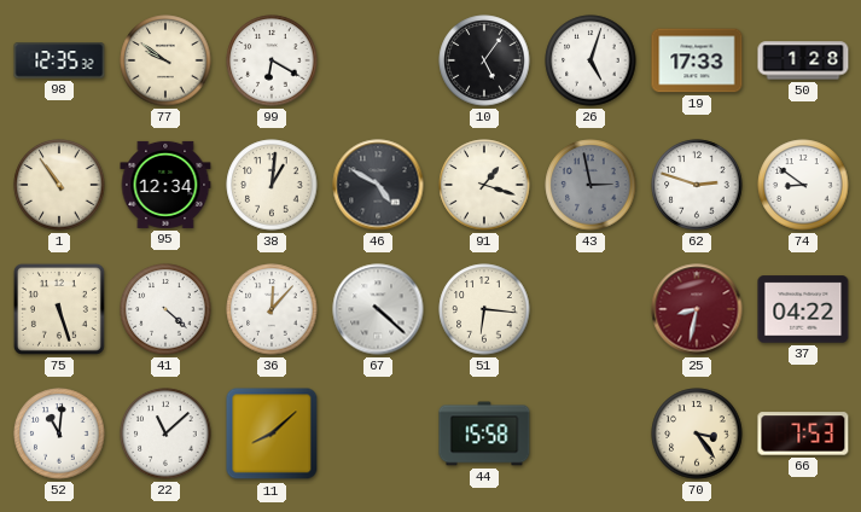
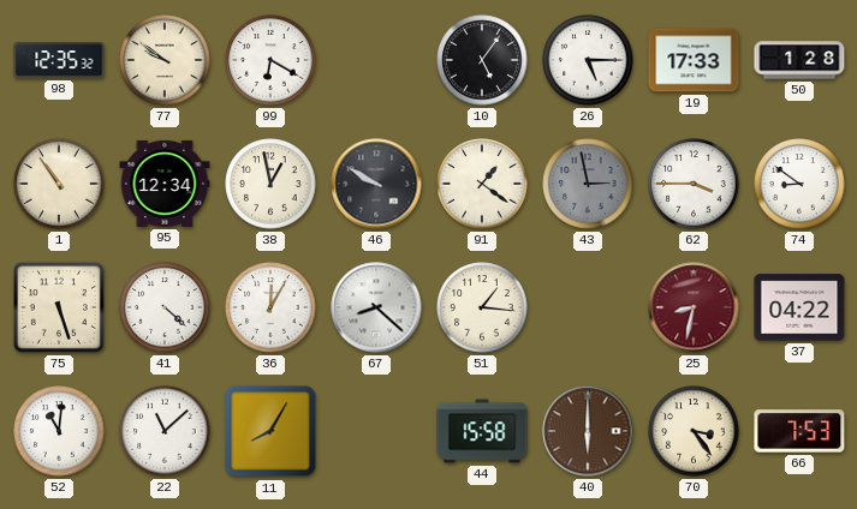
26: 5:03 -> 5:15
38: 1:01 -> 12:58
46: 4:50 -> 9:50
91: 1:18 -> 1:21
62: 2:48 -> 3:45
36: 12:07 -> 12:05
67: 4:22 -> 8:22
51: 6:16 -> 1:16
11: 8:08 -> 8:05
40: none -> 6:00
